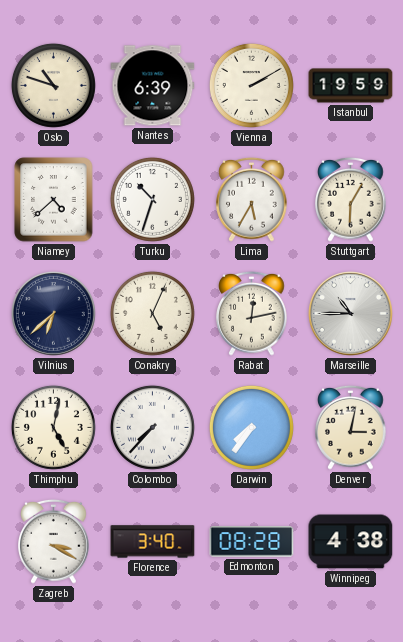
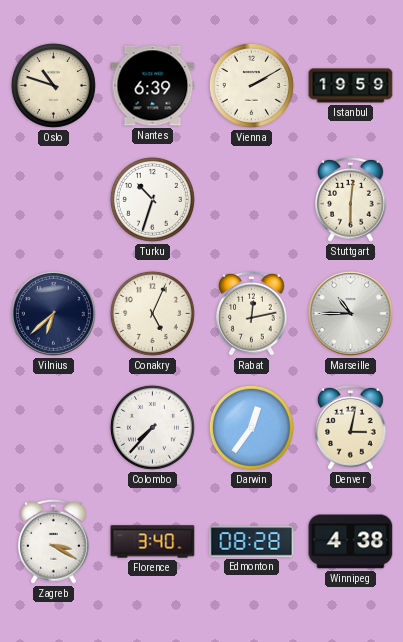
Niamey: 4:38 -> none
Lima: 5:35 -> none
Stuttgart: 6:05 -> 6:01
Thimphu: 5:02 -> none
Darwin: 7:36 -> 12:36
